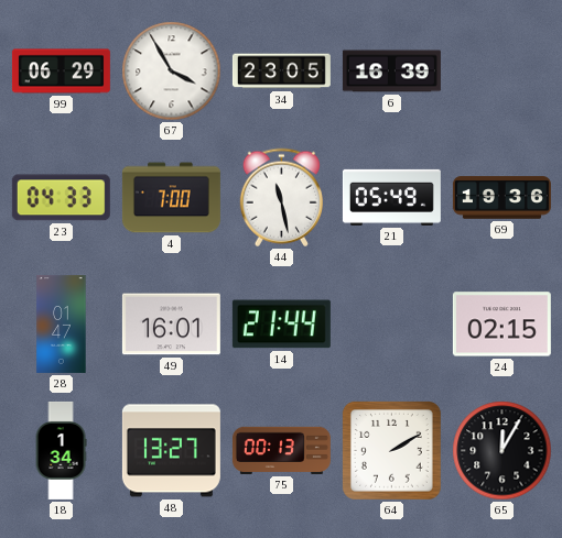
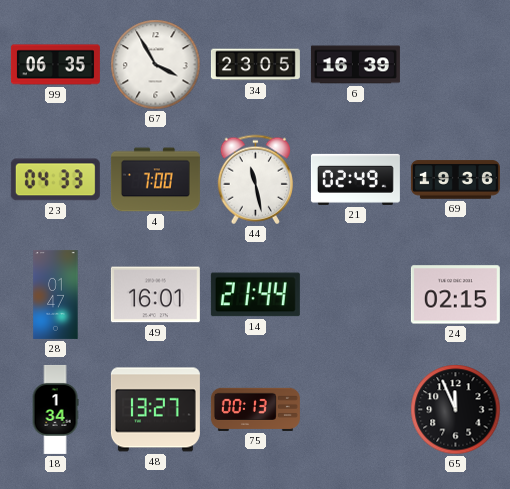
99: 06:29 -> 06:35
21: 05:49 -> 02:49
64: 2:10 -> none
65: 12:05 -> 11:56
